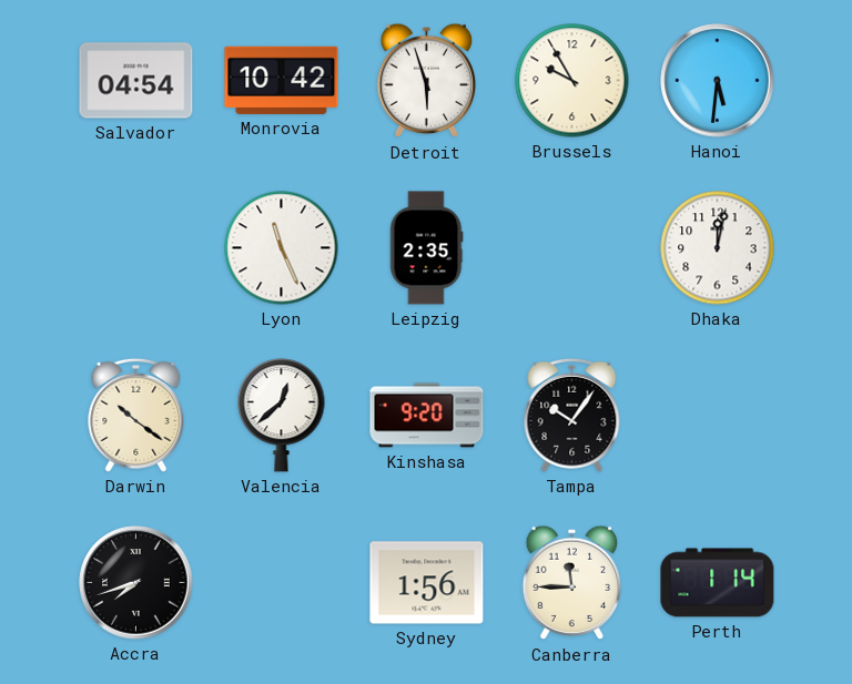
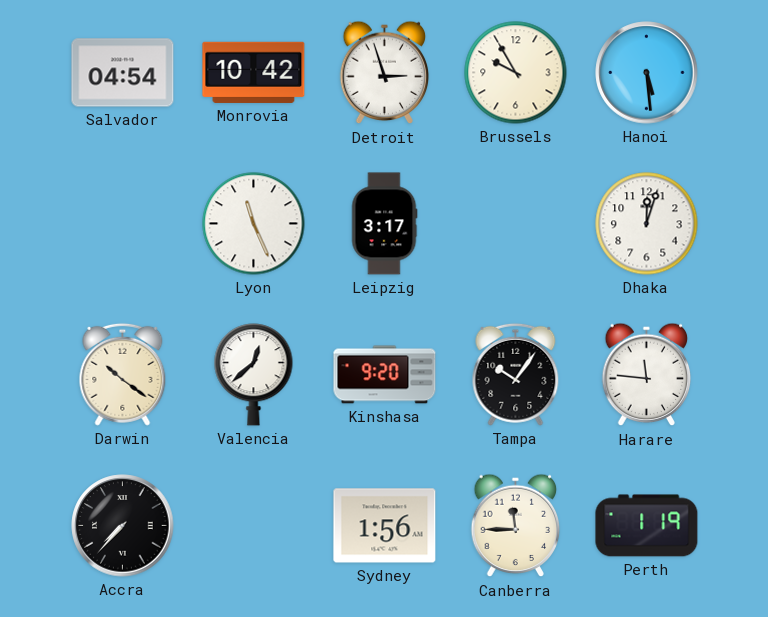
Detroit: 5:57 -> 2:57
Hanoi: 5:31 -> 5:29
Leipzig: 2:35 -> 3:17
Dhaka: 12:02 -> 12:03
Harare: none -> 11:46
Accra: 7:42 -> 7:37
Perth: 1:14 -> 1:19
